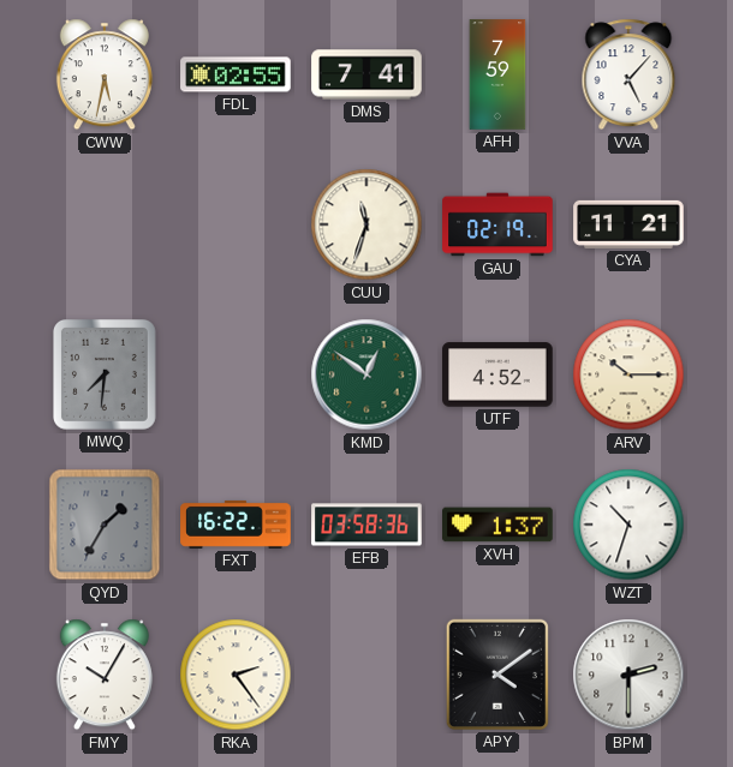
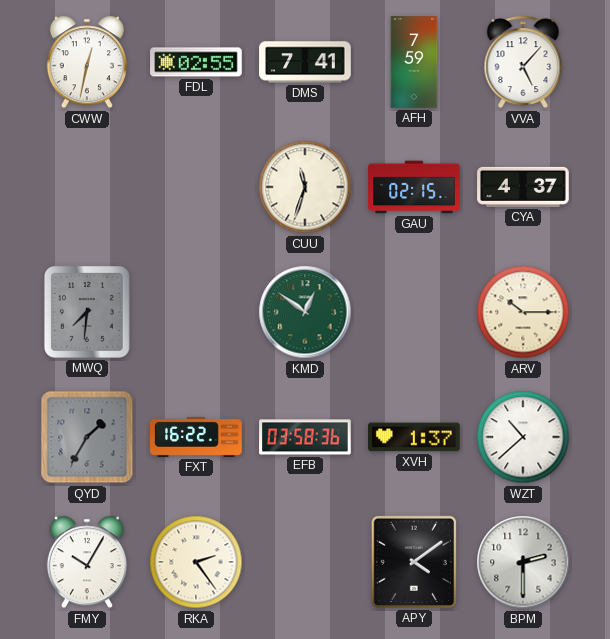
CWW: 5:32 -> 12:32
GAU: 02:19 -> 02:15
CYA: 11:21 -> 4:37
UTF: 4:52 -> none
WZT: 10:33 -> 10:38
